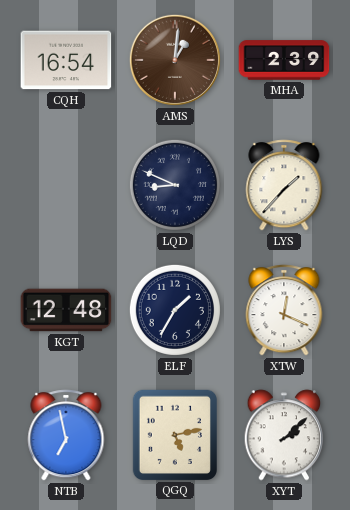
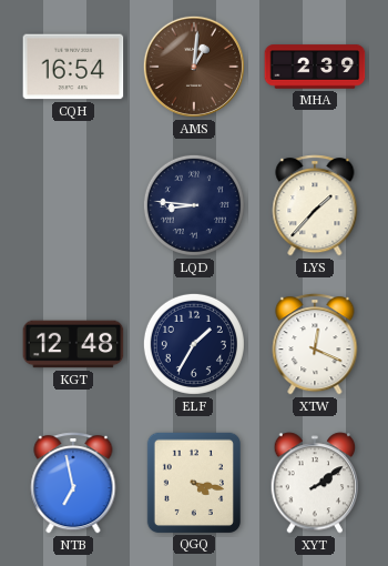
LQD: 8:49 -> 8:46
QGQ: 5:13 -> 4:17
XYT: 2:08 -> 2:09
